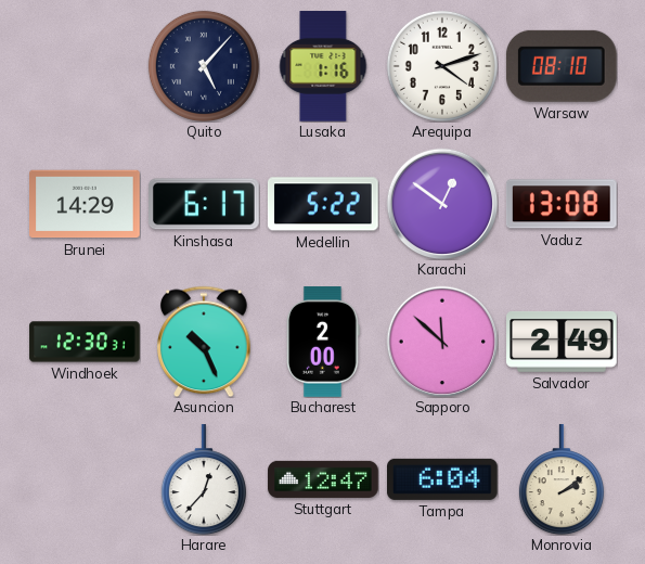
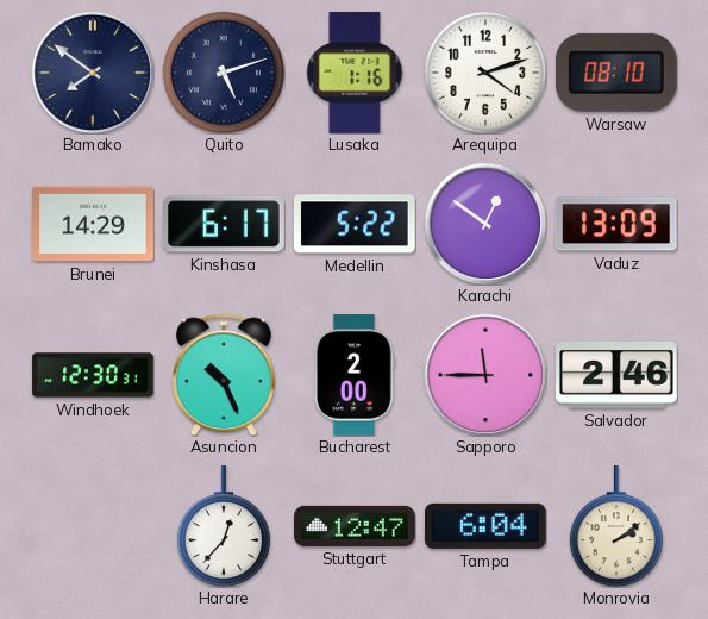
Bamako: none -> 7:51
Quito: 5:07 -> 5:12
Vaduz: 13:08 -> 13:09
Sapporo: 11:52 -> 11:45
Salvador: 2:49 -> 2:46
